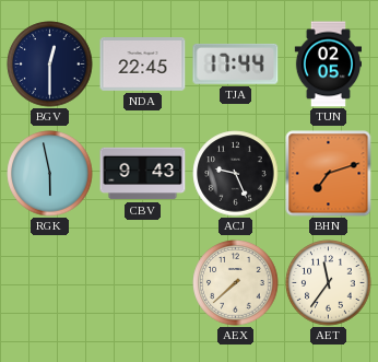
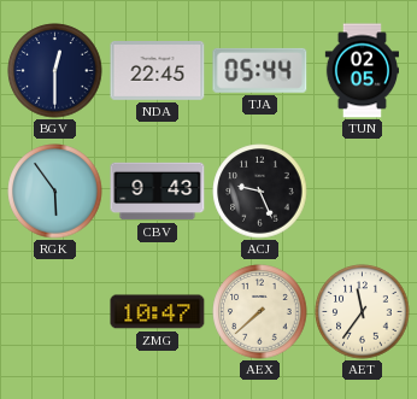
TJA: 17:44 -> 05:44
RGK: 5:58 -> 5:54
BHN: 7:12 -> none
ZMG: none -> 10:47
